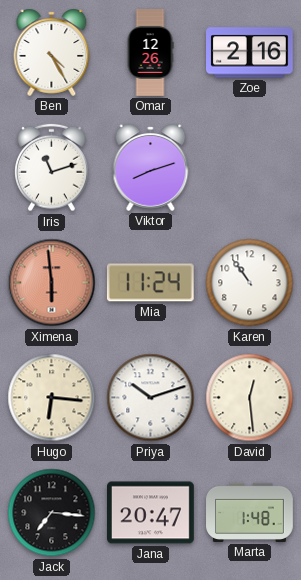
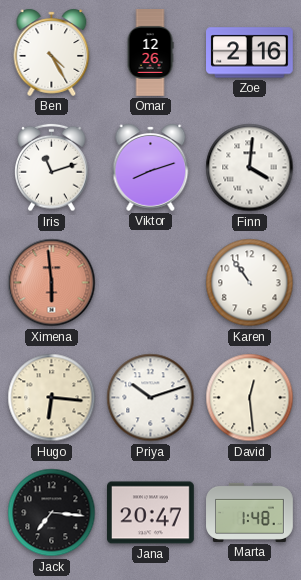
Finn: none -> 4:01
Mia: 11:24 -> none
